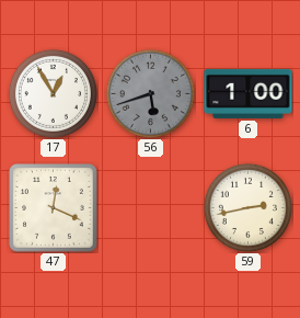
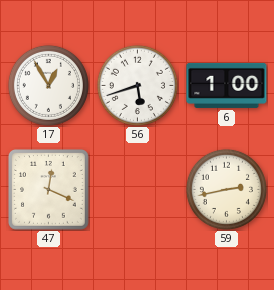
56 dial: grey -> white
